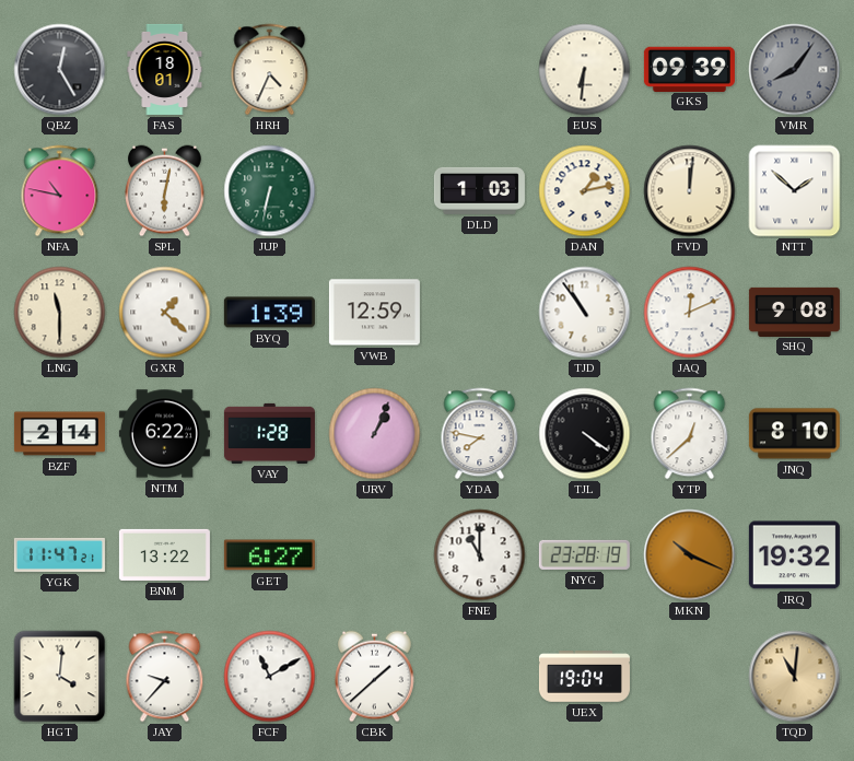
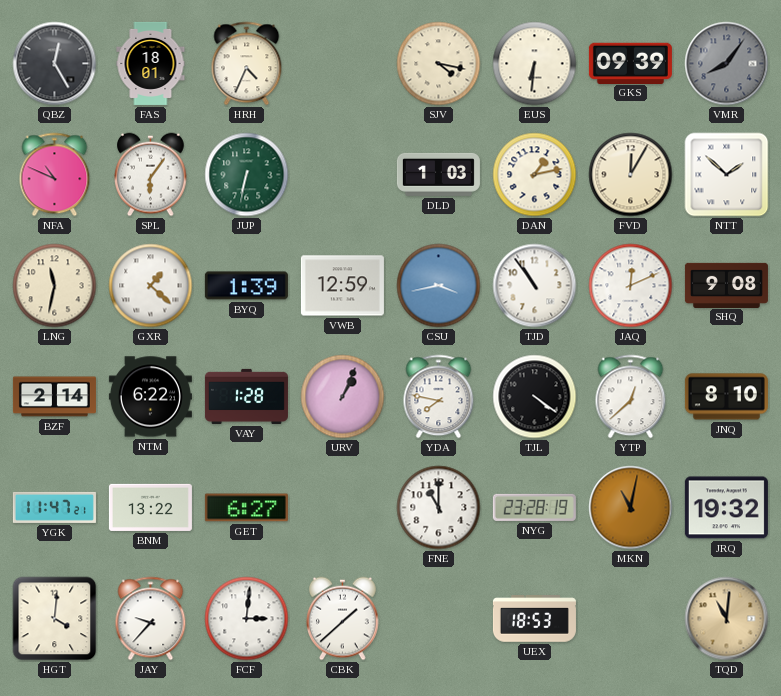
SJV: none -> 4:17
NFA: 10:47 -> 10:49
SPL: 6:02 -> 6:06
FVD: 12:01 -> 12:05
LNG: 11:30 -> 11:32
CSU: none -> 3:43
MKN: 10:19 -> 11:02
FCF: 11:10 -> 3:01
UEX: 19:04 -> 18:53
